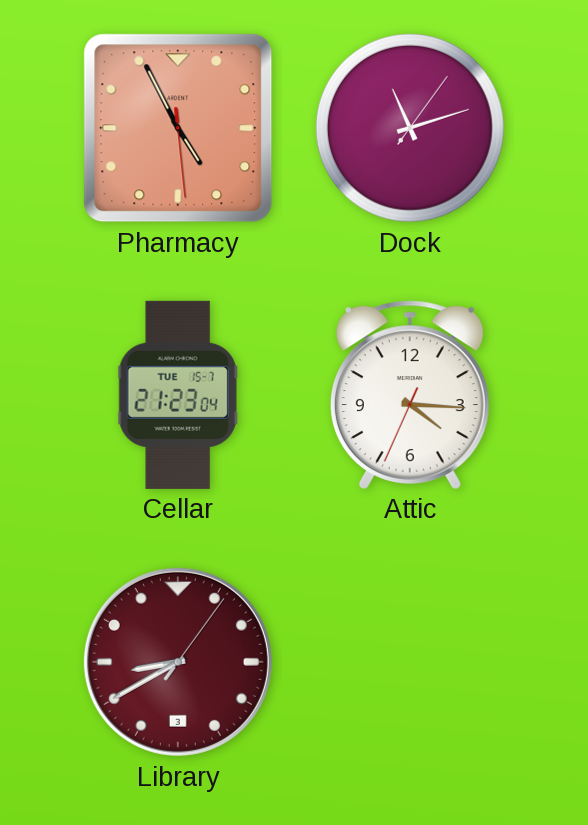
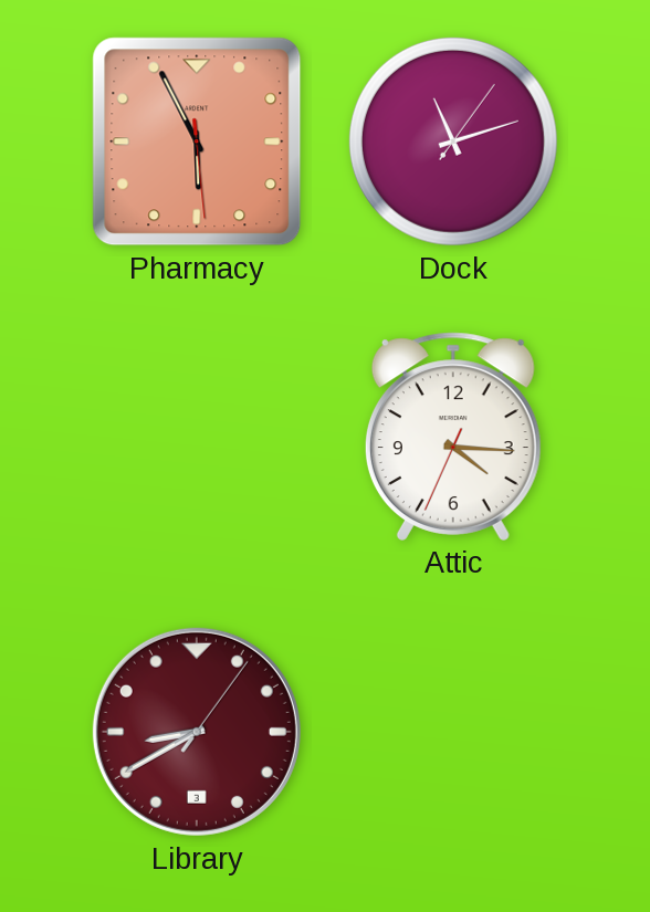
Pharmacy: 4:55 -> 5:55
Cellar: 21:23 -> none
